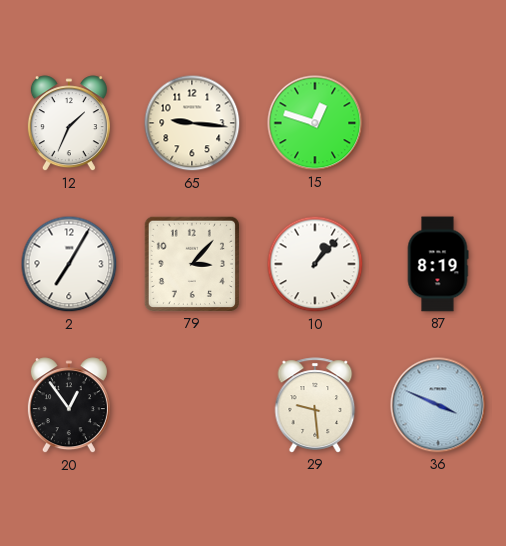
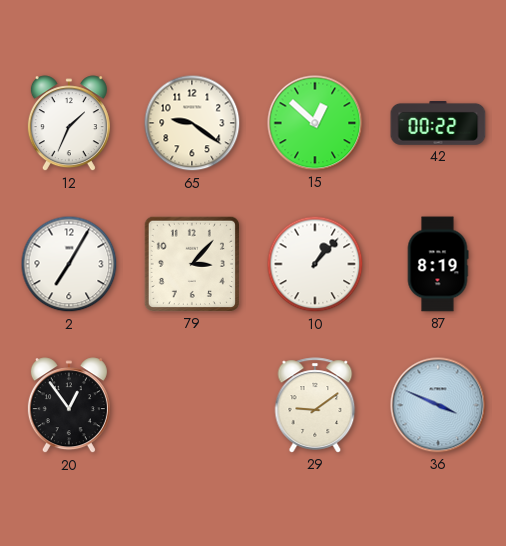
65: 9:16 -> 9:21
15: 12:48 -> 12:52
42: none -> 00:22
29: 9:29 -> 9:09
